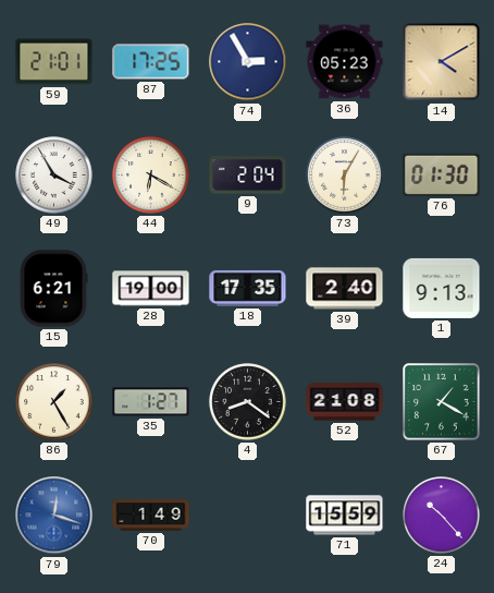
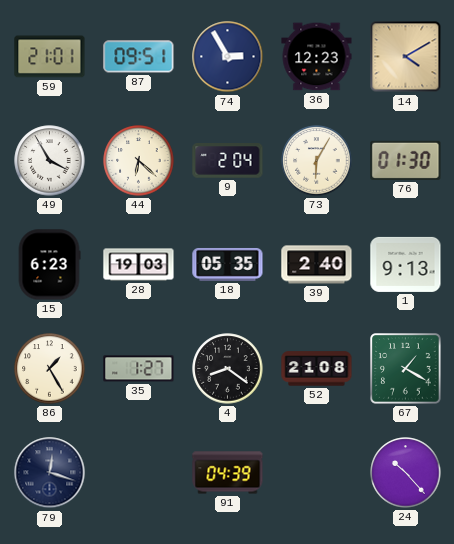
87: 17:25 -> 09:51
36: 05:23 -> 12:23
44: 6:20 -> 6:22
15: 6:21 -> 6:23
28: 19:00 -> 19:03
18: 17:35 -> 05:35
79 dial: blue -> navy
70: 1:49 -> none
91: none -> 04:39
71: 15:59 -> none
